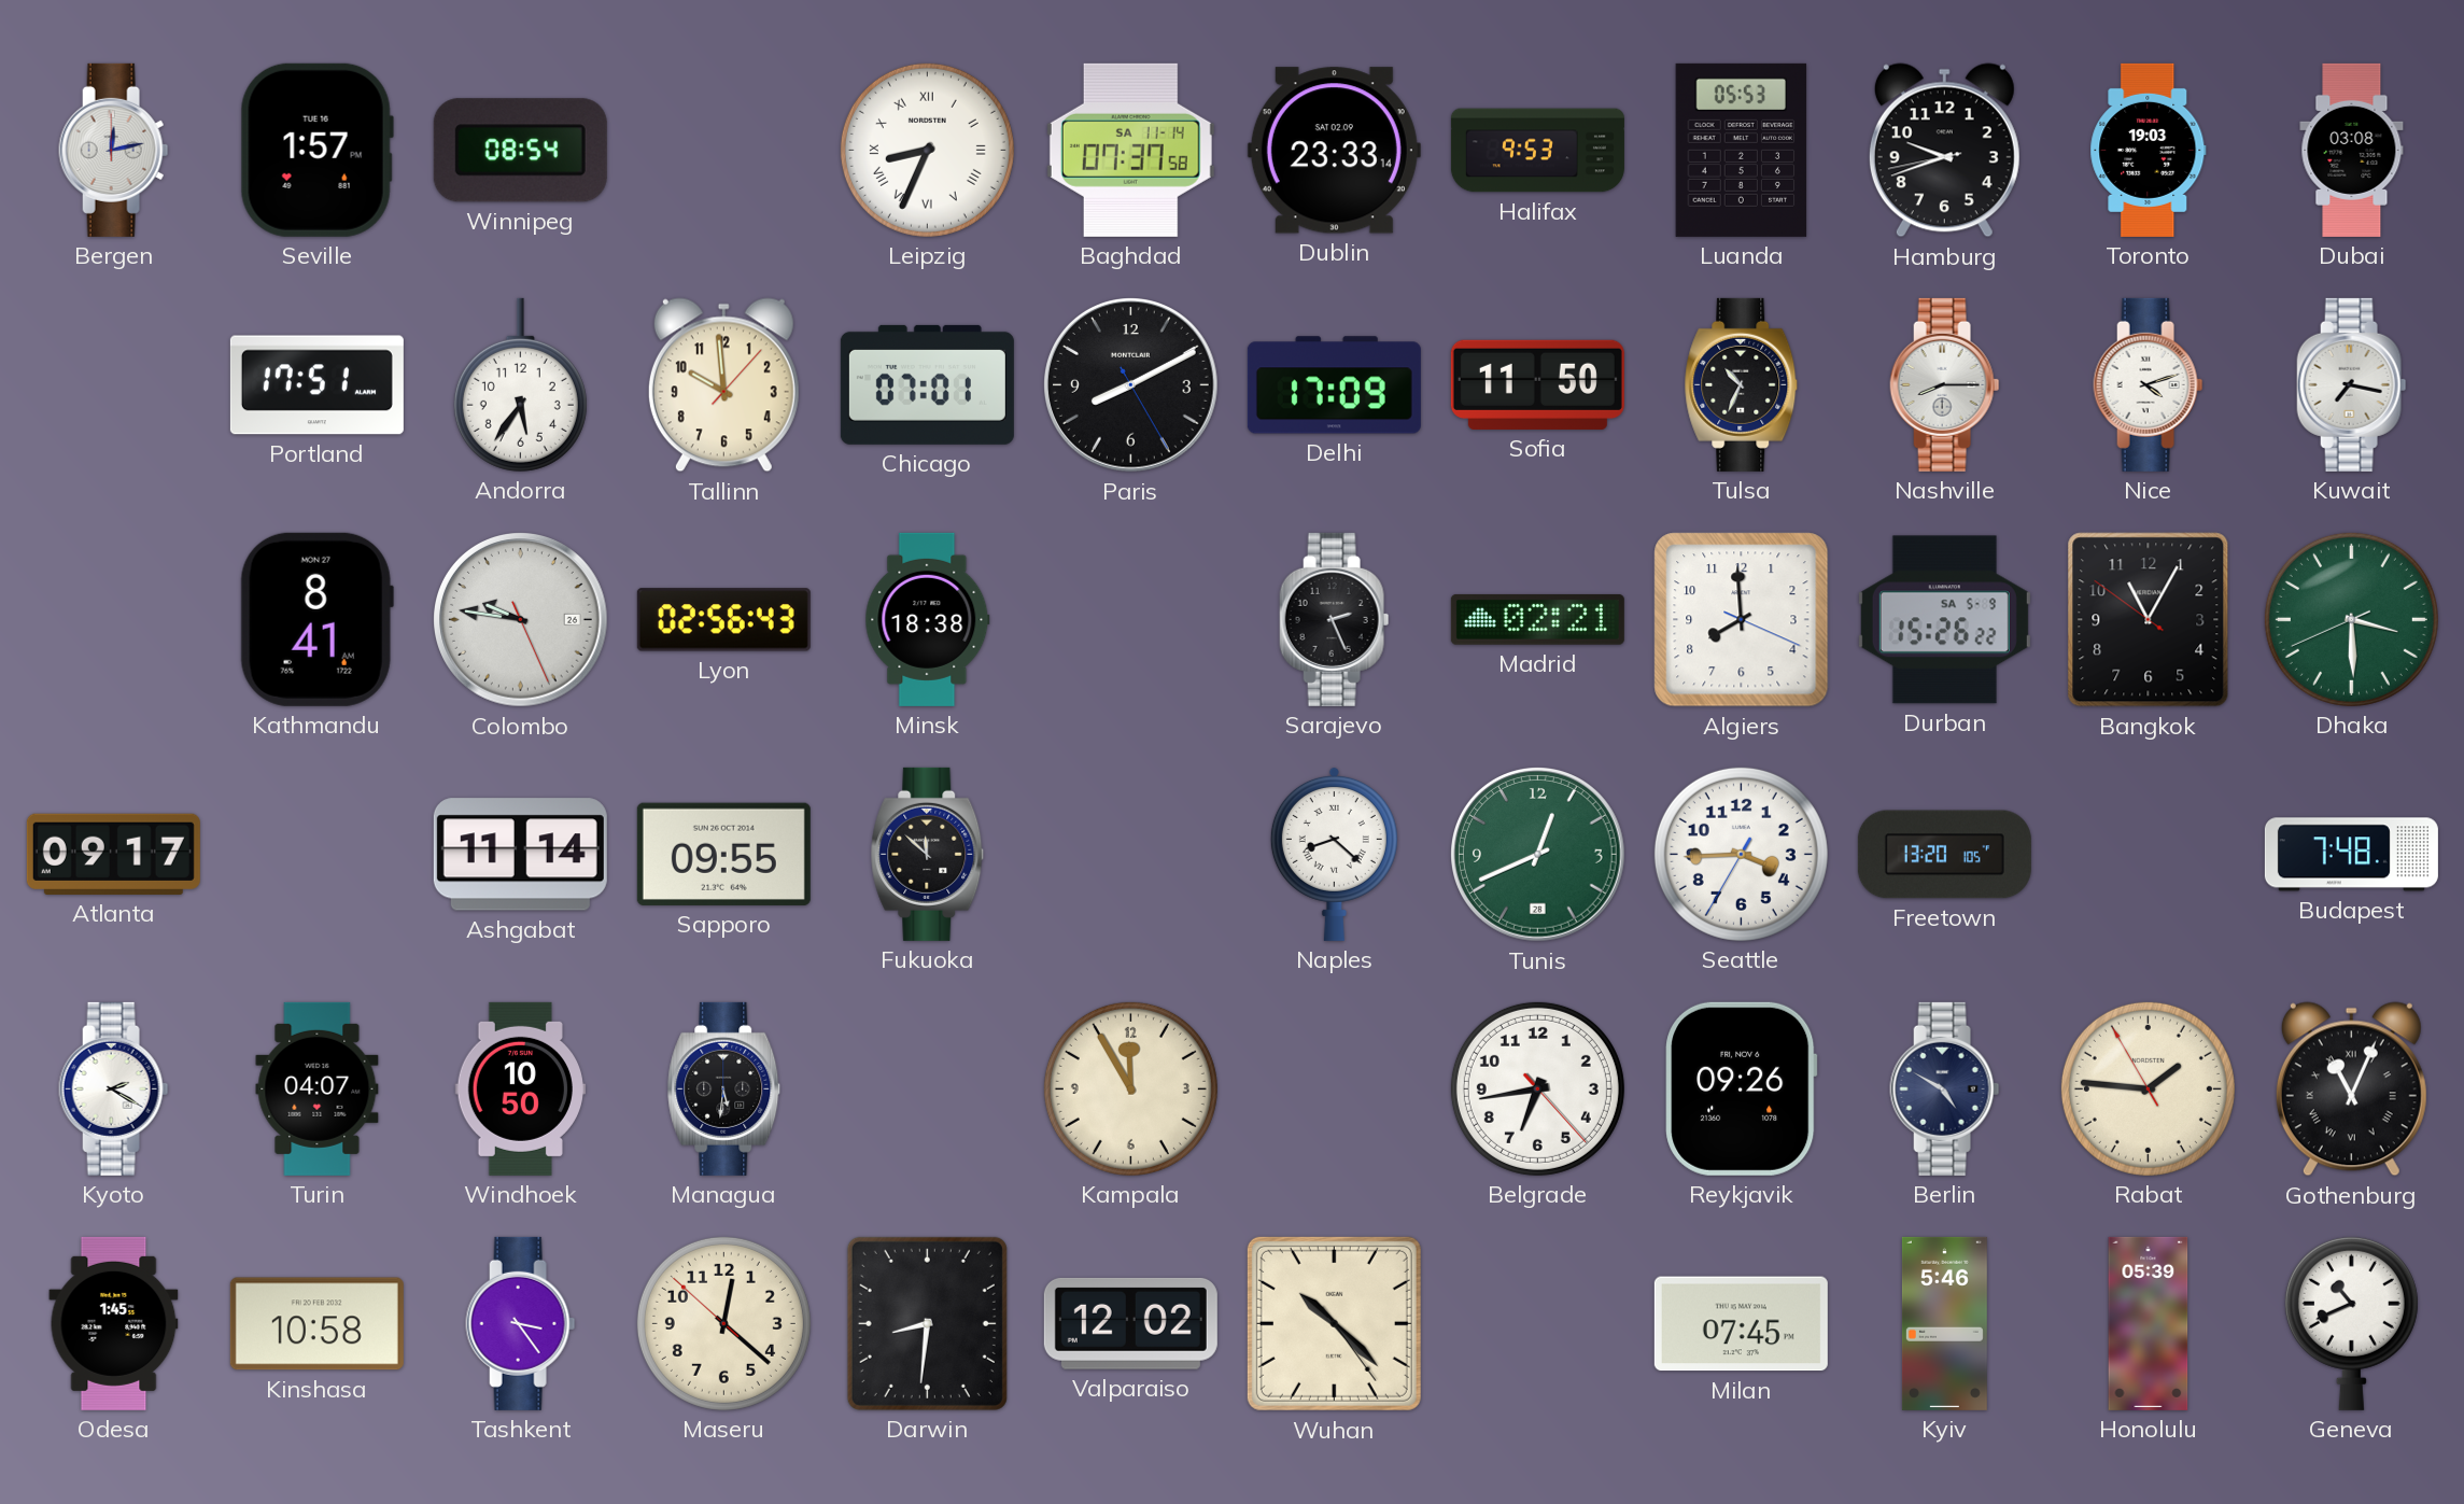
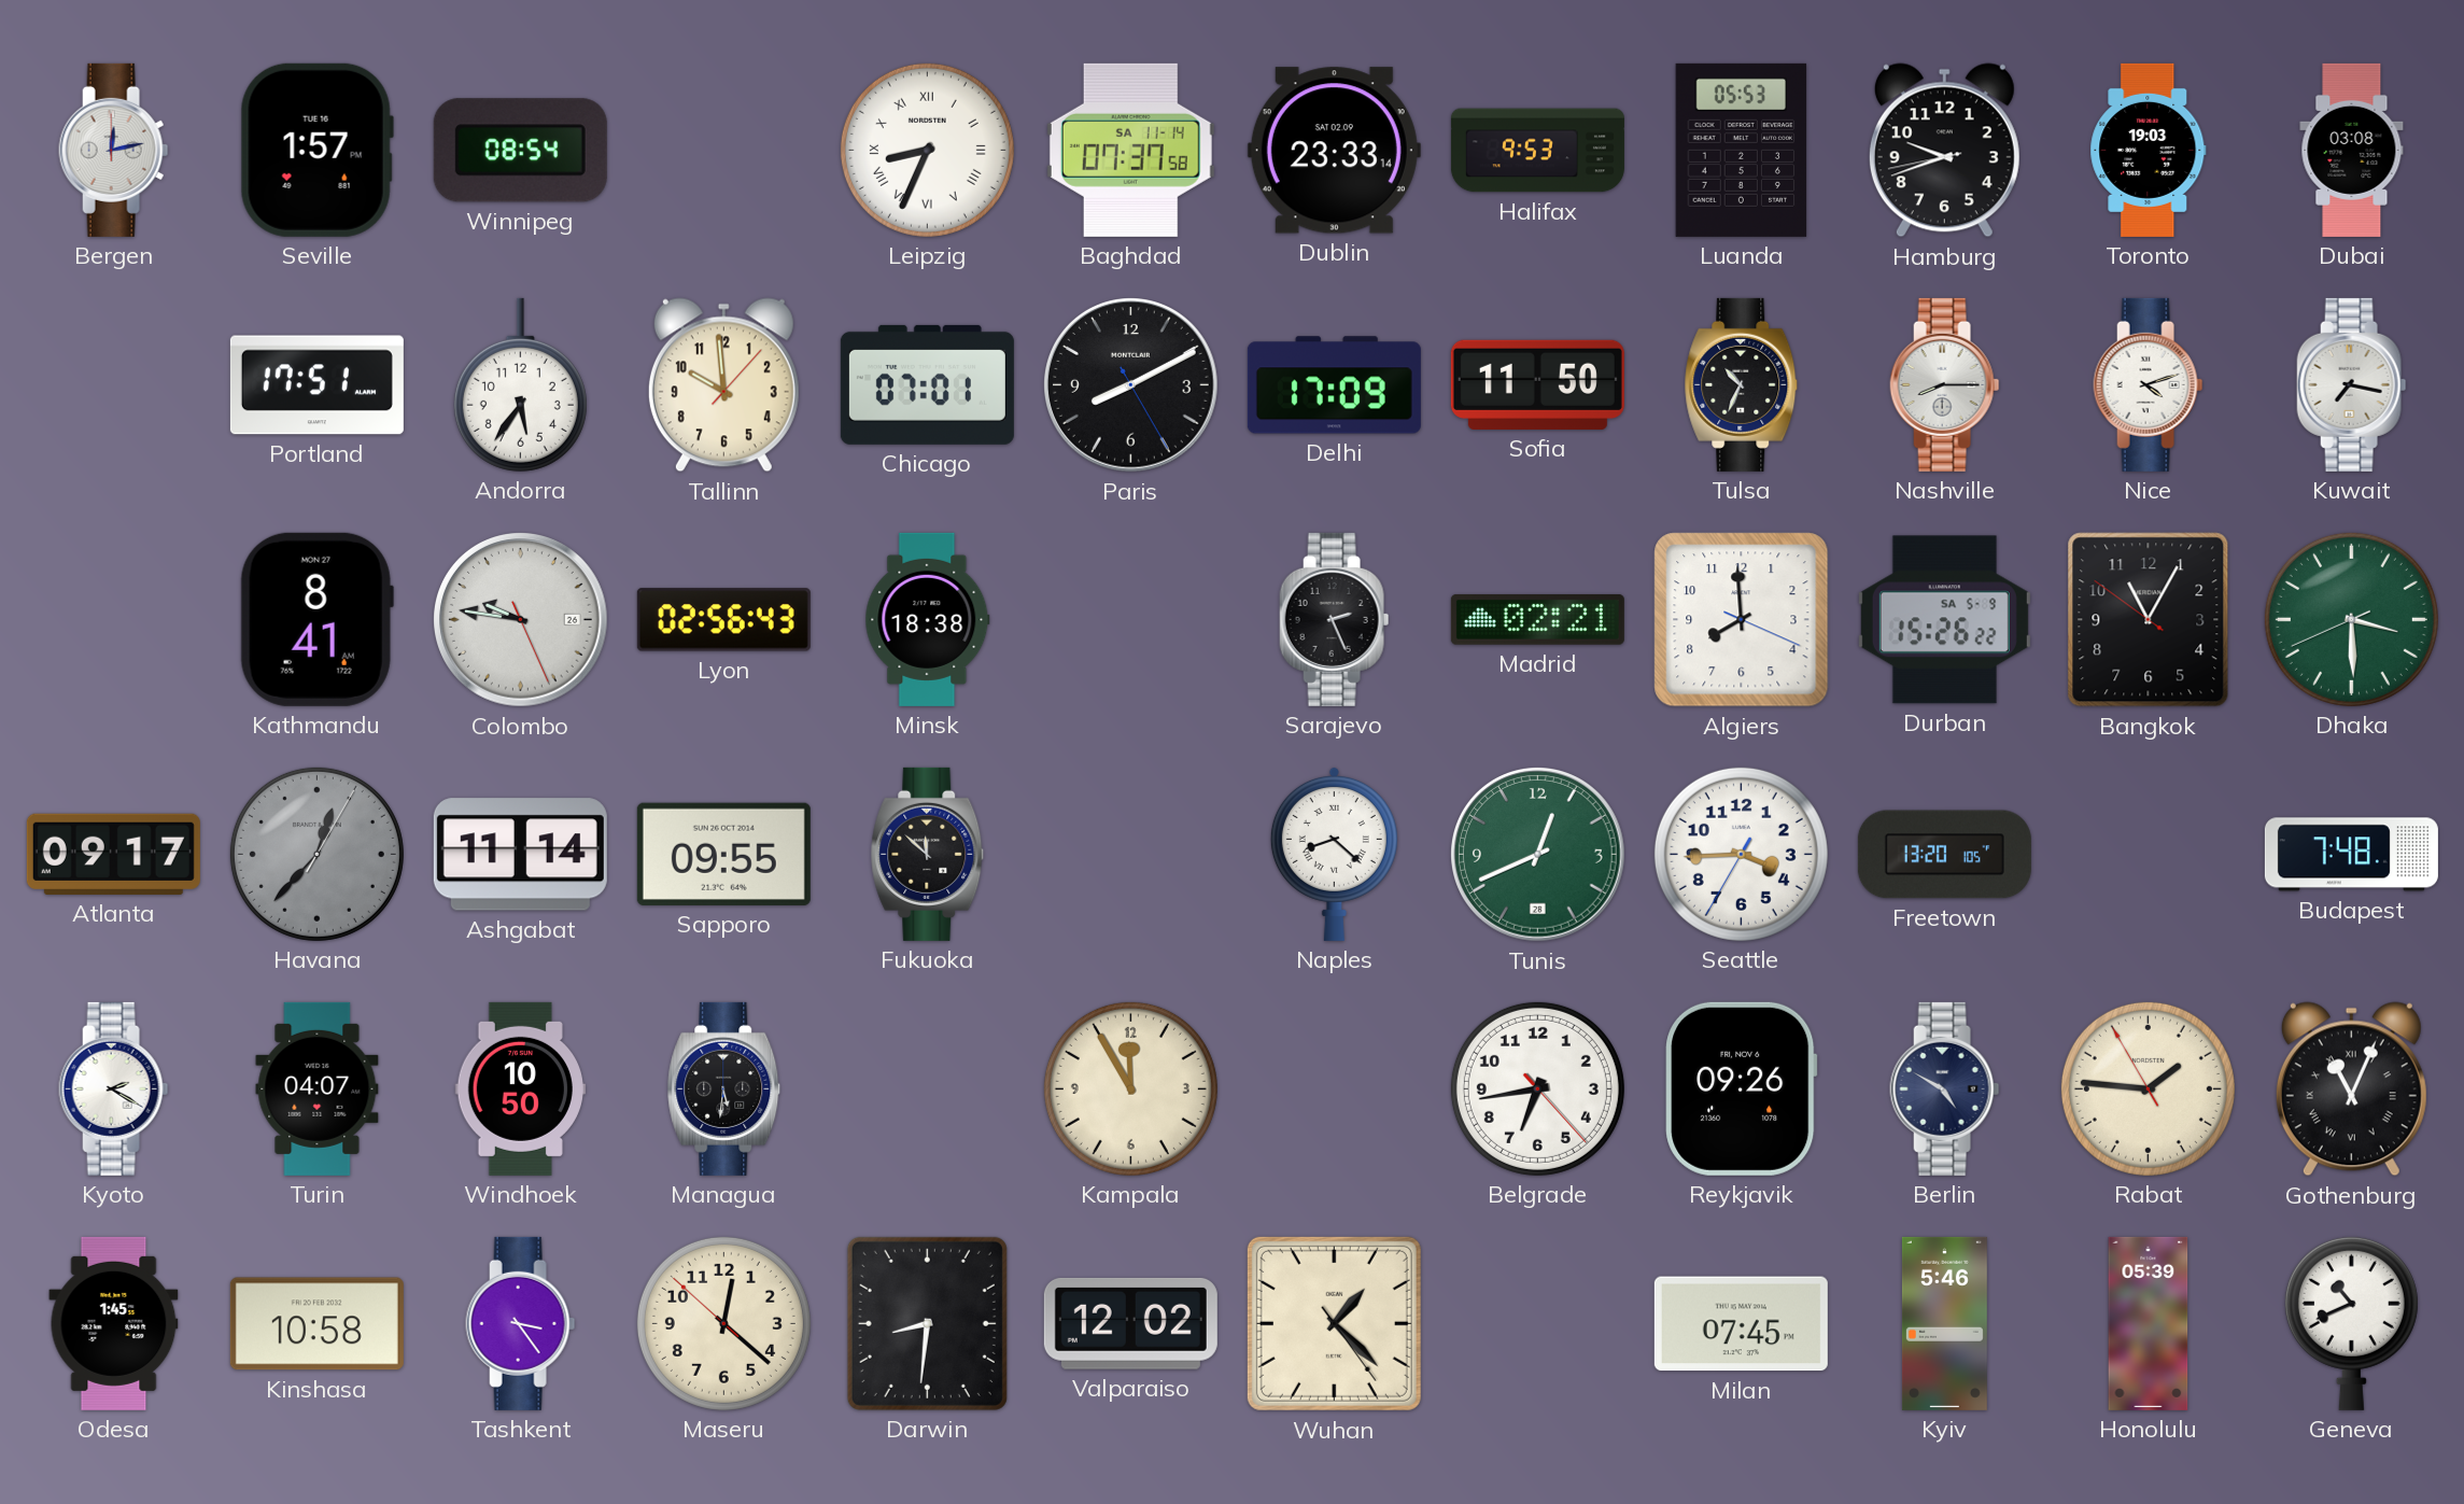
Havana: none -> 12:37
Wuhan: 10:22 -> 1:22
